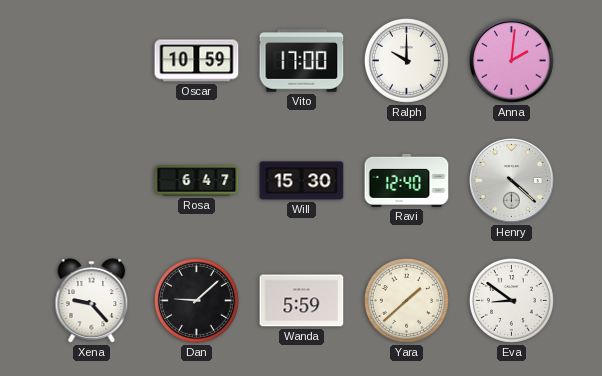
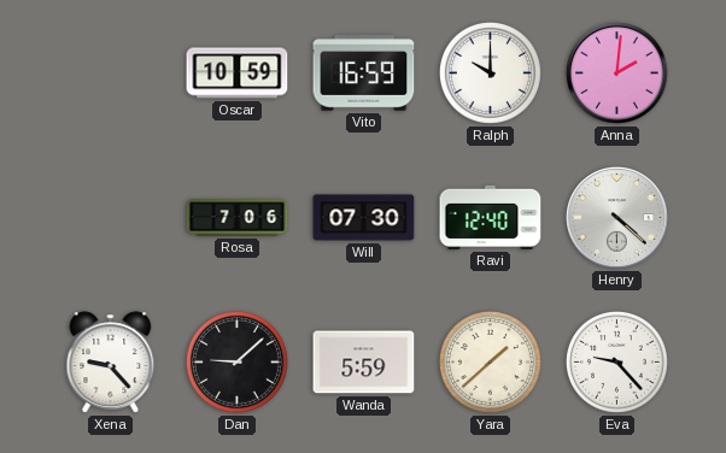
Vito: 17:00 -> 16:59
Rosa: 6:47 -> 7:06
Will: 15:30 -> 07:30
Eva: 8:51 -> 9:23
